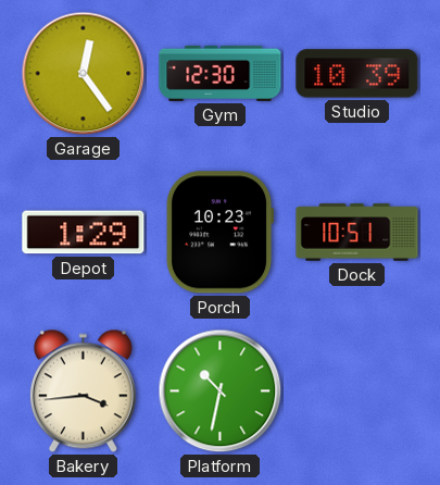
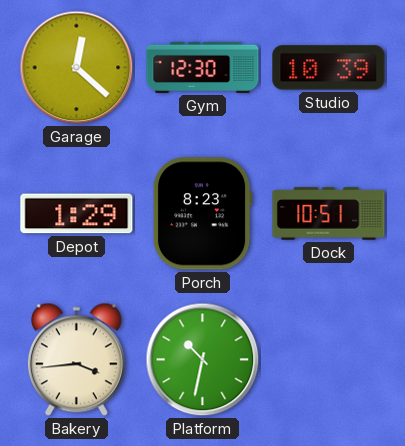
Garage: 12:24 -> 12:22
Porch: 10:23 -> 8:23
